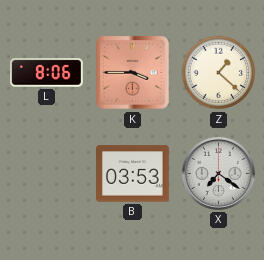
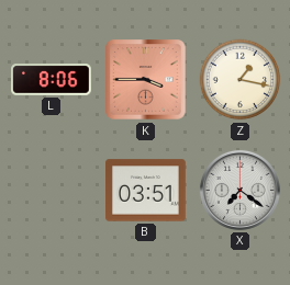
Z: 1:22 -> 1:17
B: 03:53 -> 03:51
